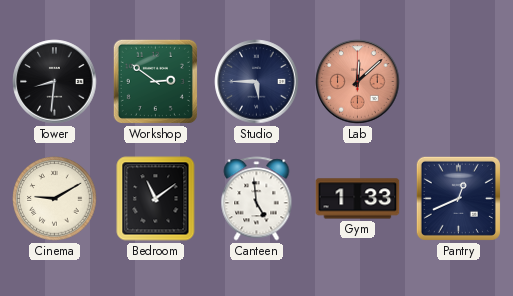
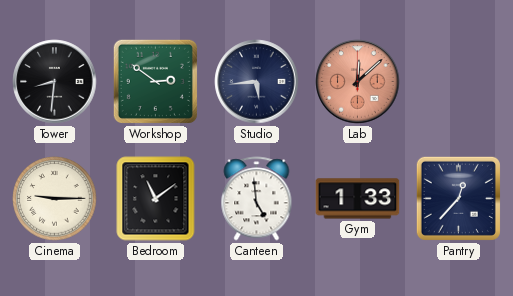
Studio: 5:45 -> 5:44
Cinema: 9:10 -> 9:15
Pantry: 12:41 -> 12:37
